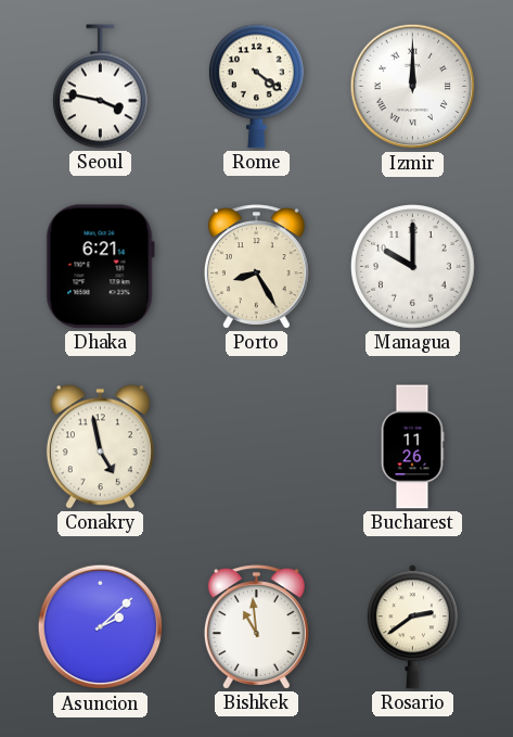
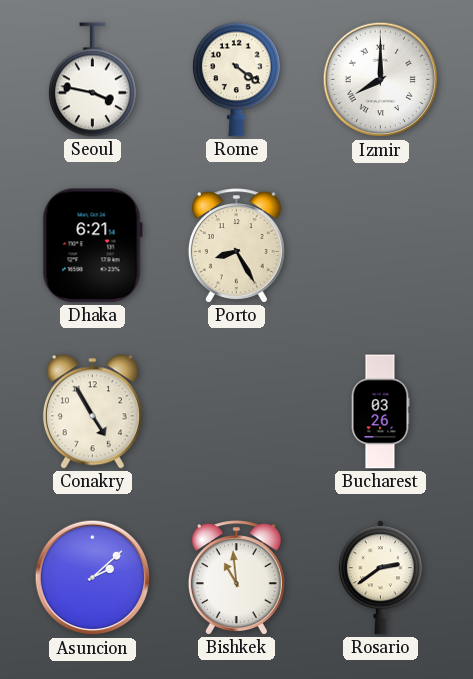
Izmir: 12:00 -> 8:00
Managua: 10:00 -> none
Conakry: 4:58 -> 4:55
Bucharest: 11:26 -> 03:26
